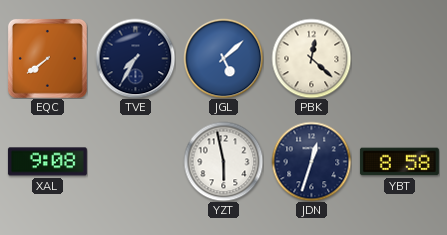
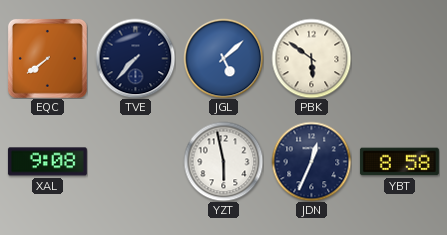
TVE: 7:35 -> 7:37
PBK: 12:22 -> 5:51
JDN: 12:33 -> 12:34
